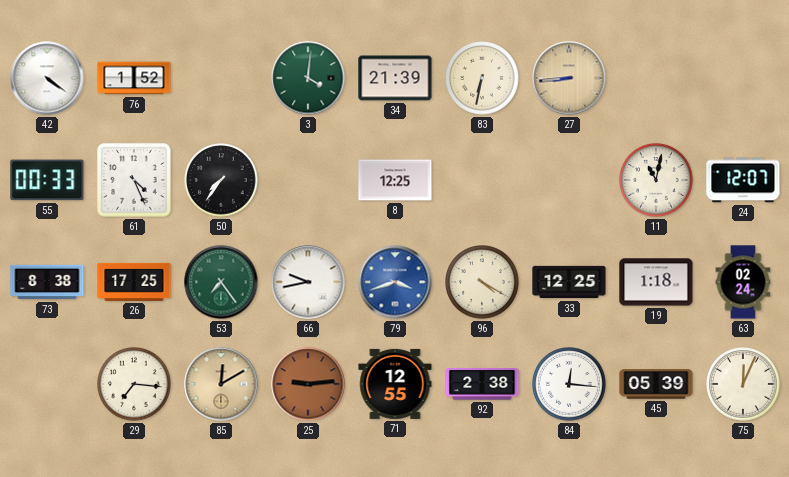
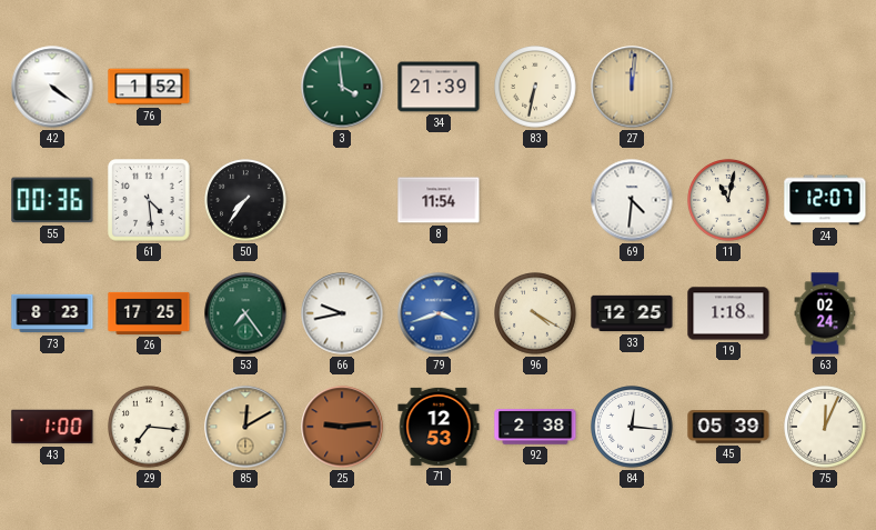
3: 4:01 -> 3:59
27: 8:44 -> 12:01
55: 00:33 -> 00:36
61: 4:26 -> 4:29
8: 12:25 -> 11:54
69: none -> 4:31
73: 8:38 -> 8:23
43: none -> 1:00
71: 12:55 -> 12:53
